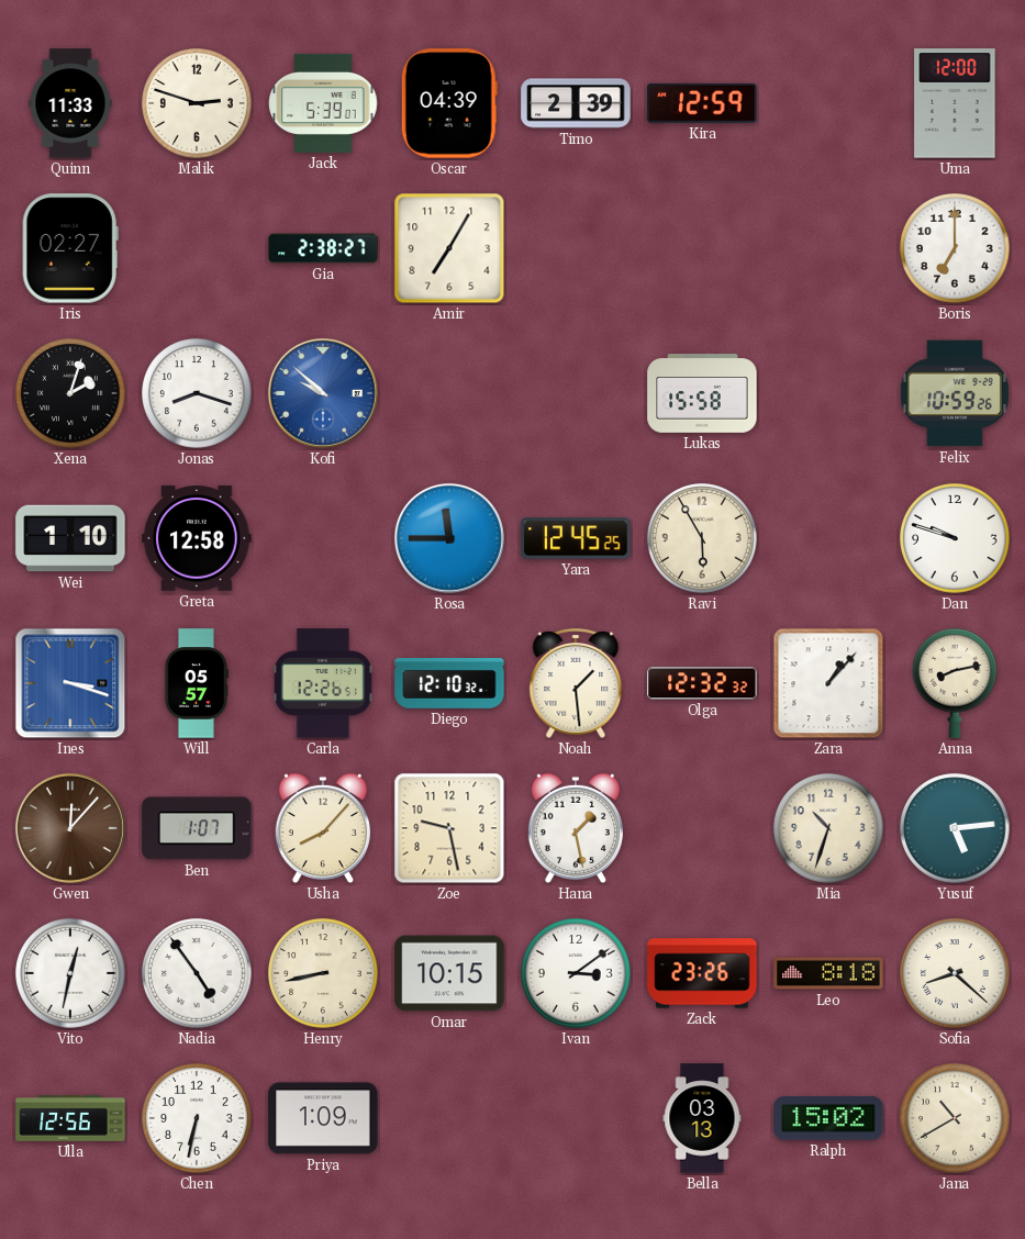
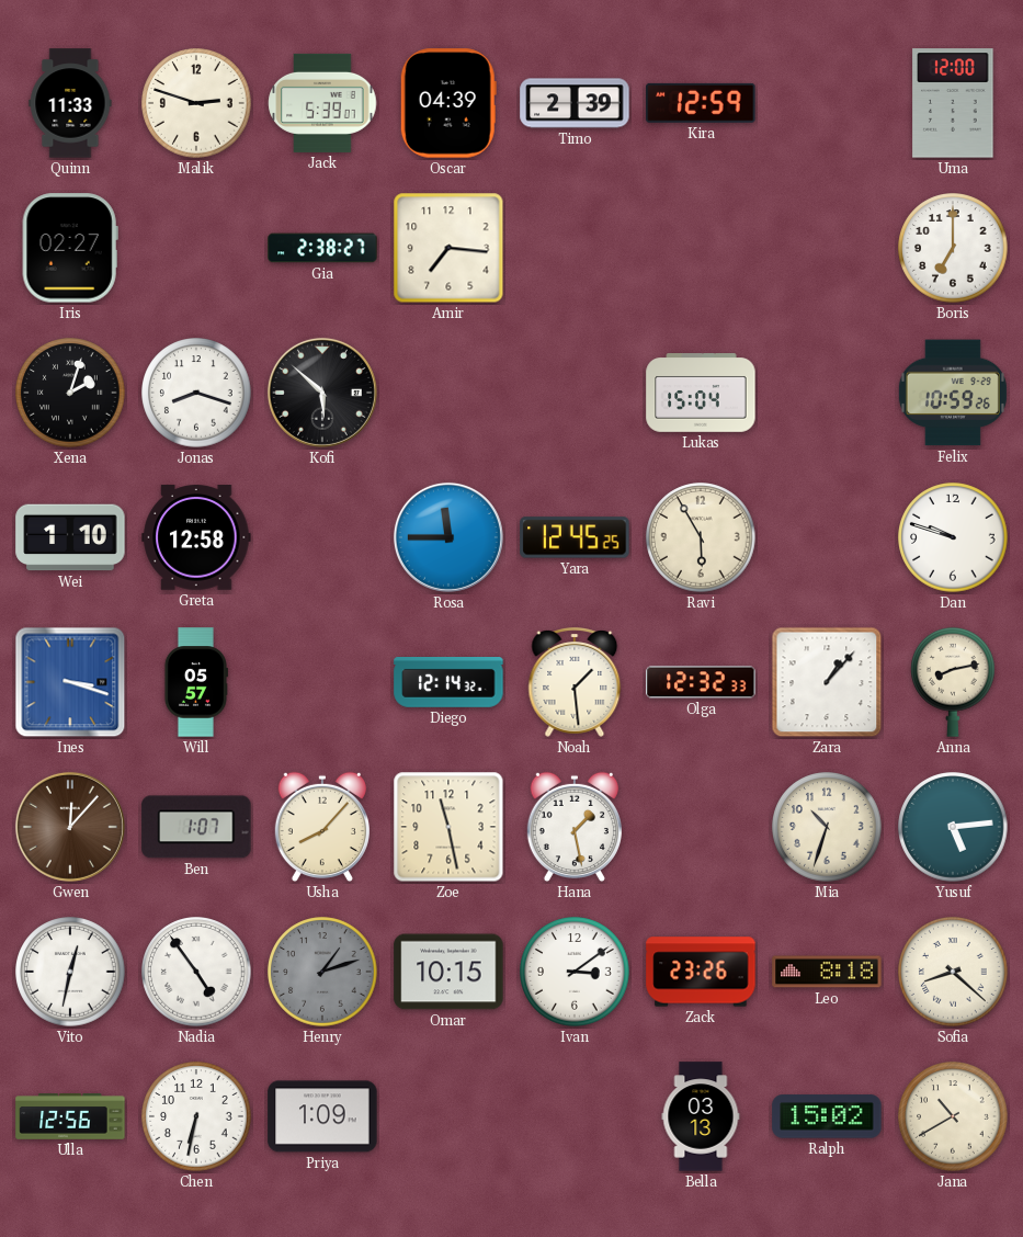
Amir: 7:05 -> 7:16
Kofi: 9:52 -> 5:52
Kofi dial: blue -> black
Lukas: 15:58 -> 15:04
Carla: 12:26 -> none
Diego: 12:10 -> 12:14
Olga: 12:32:32 -> 12:32:33
Zoe: 9:28 -> 11:28
Henry: 8:43 -> 1:12
Henry dial: cream -> grey
